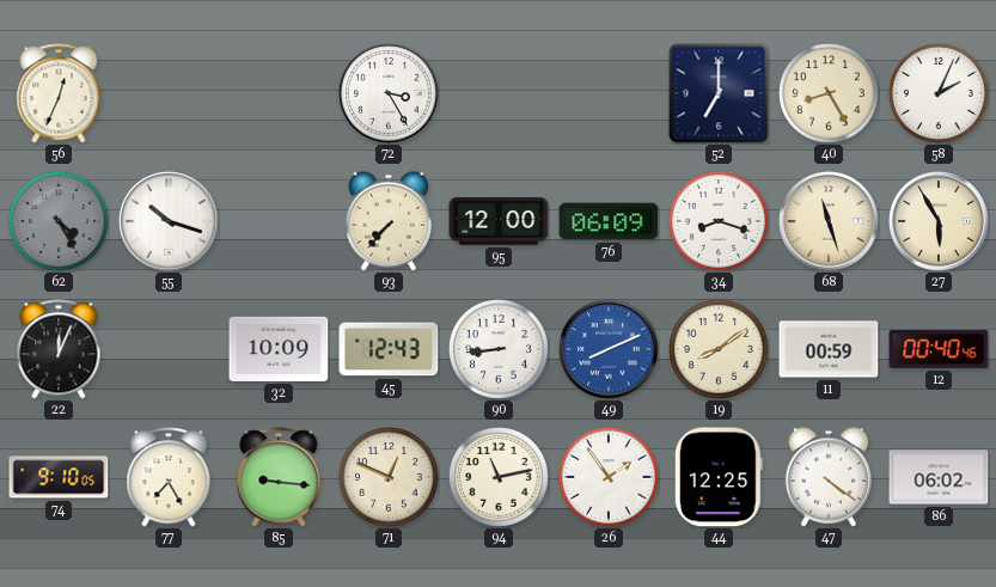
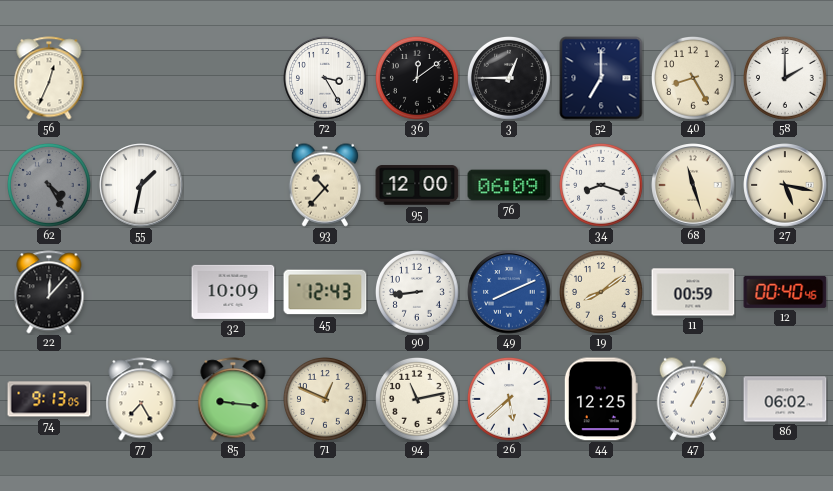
36: none -> 12:09
3: none -> 12:45
58: 2:04 -> 2:00
55: 10:18 -> 1:32
93: 7:37 -> 10:37
27: 5:55 -> 5:17
22: 12:04 -> 12:07
74: 9:10 -> 9:13
26: 1:54 -> 5:38
47: 4:21 -> 1:04
